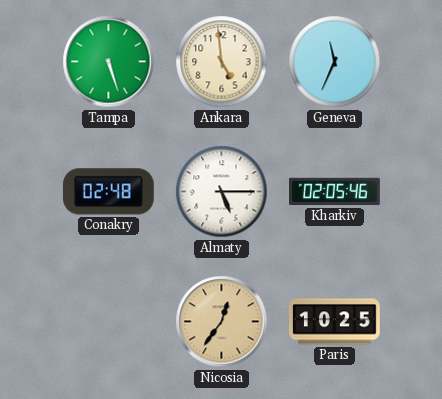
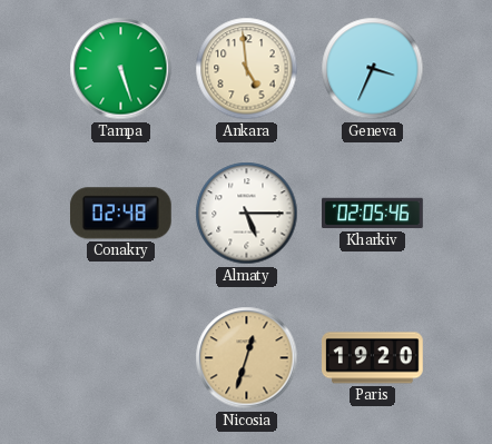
Geneva: 11:34 -> 3:34
Nicosia: 12:36 -> 12:33
Paris: 10:25 -> 19:20
